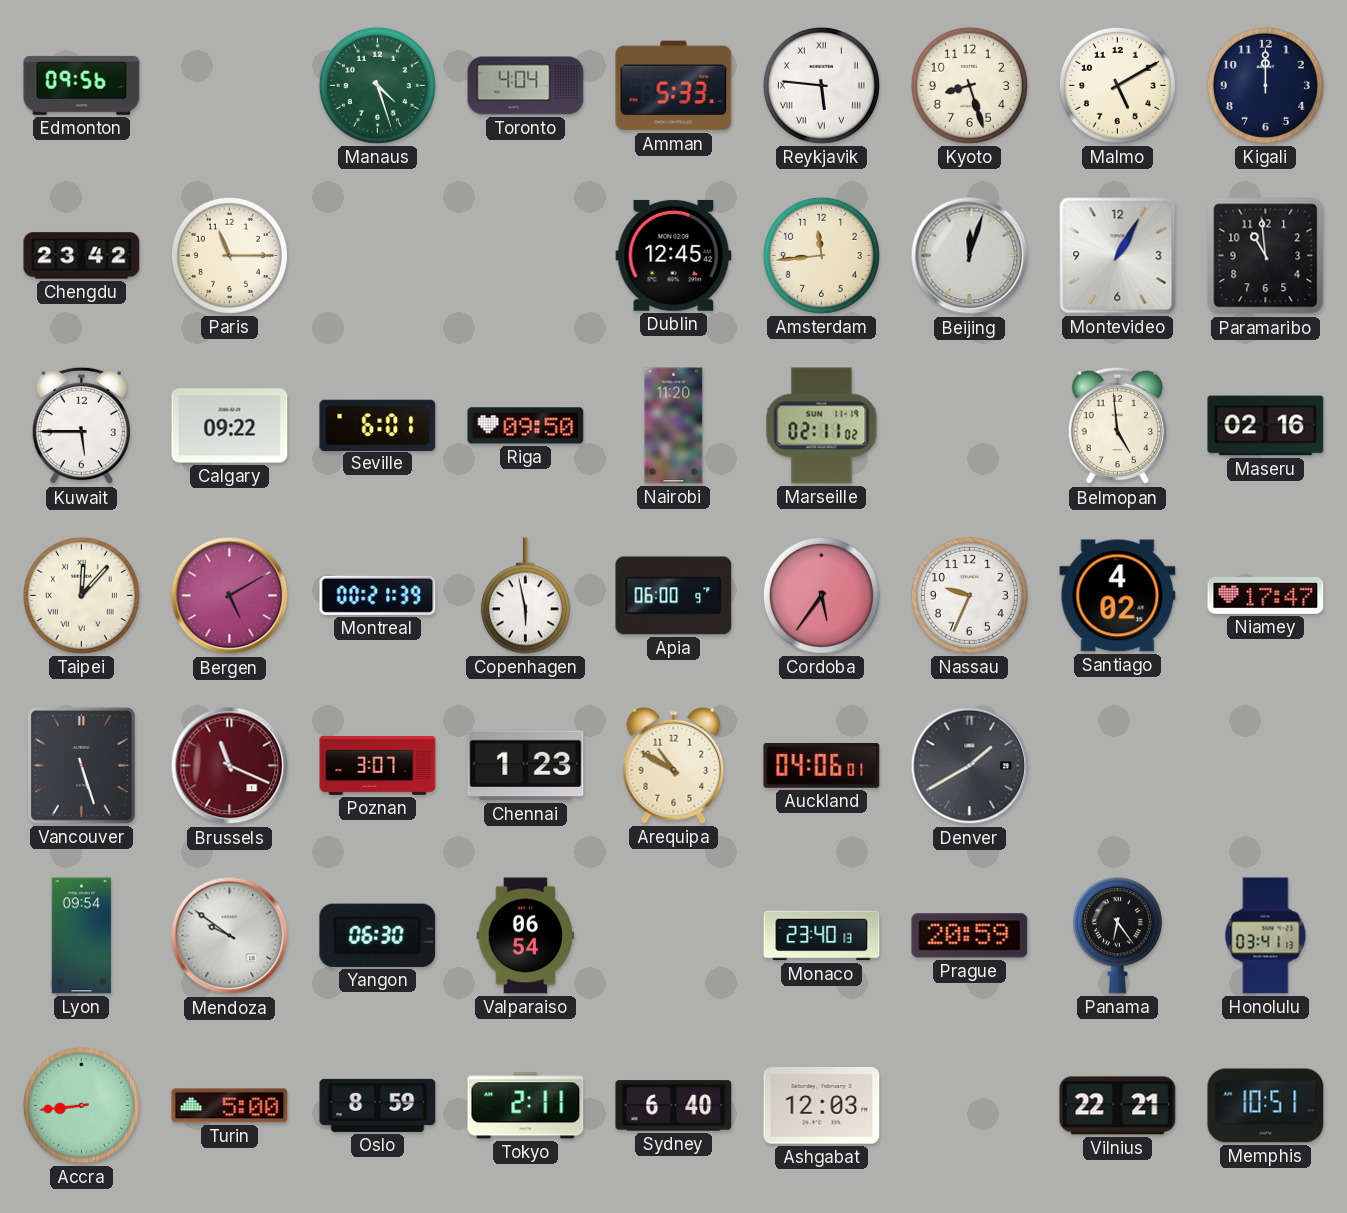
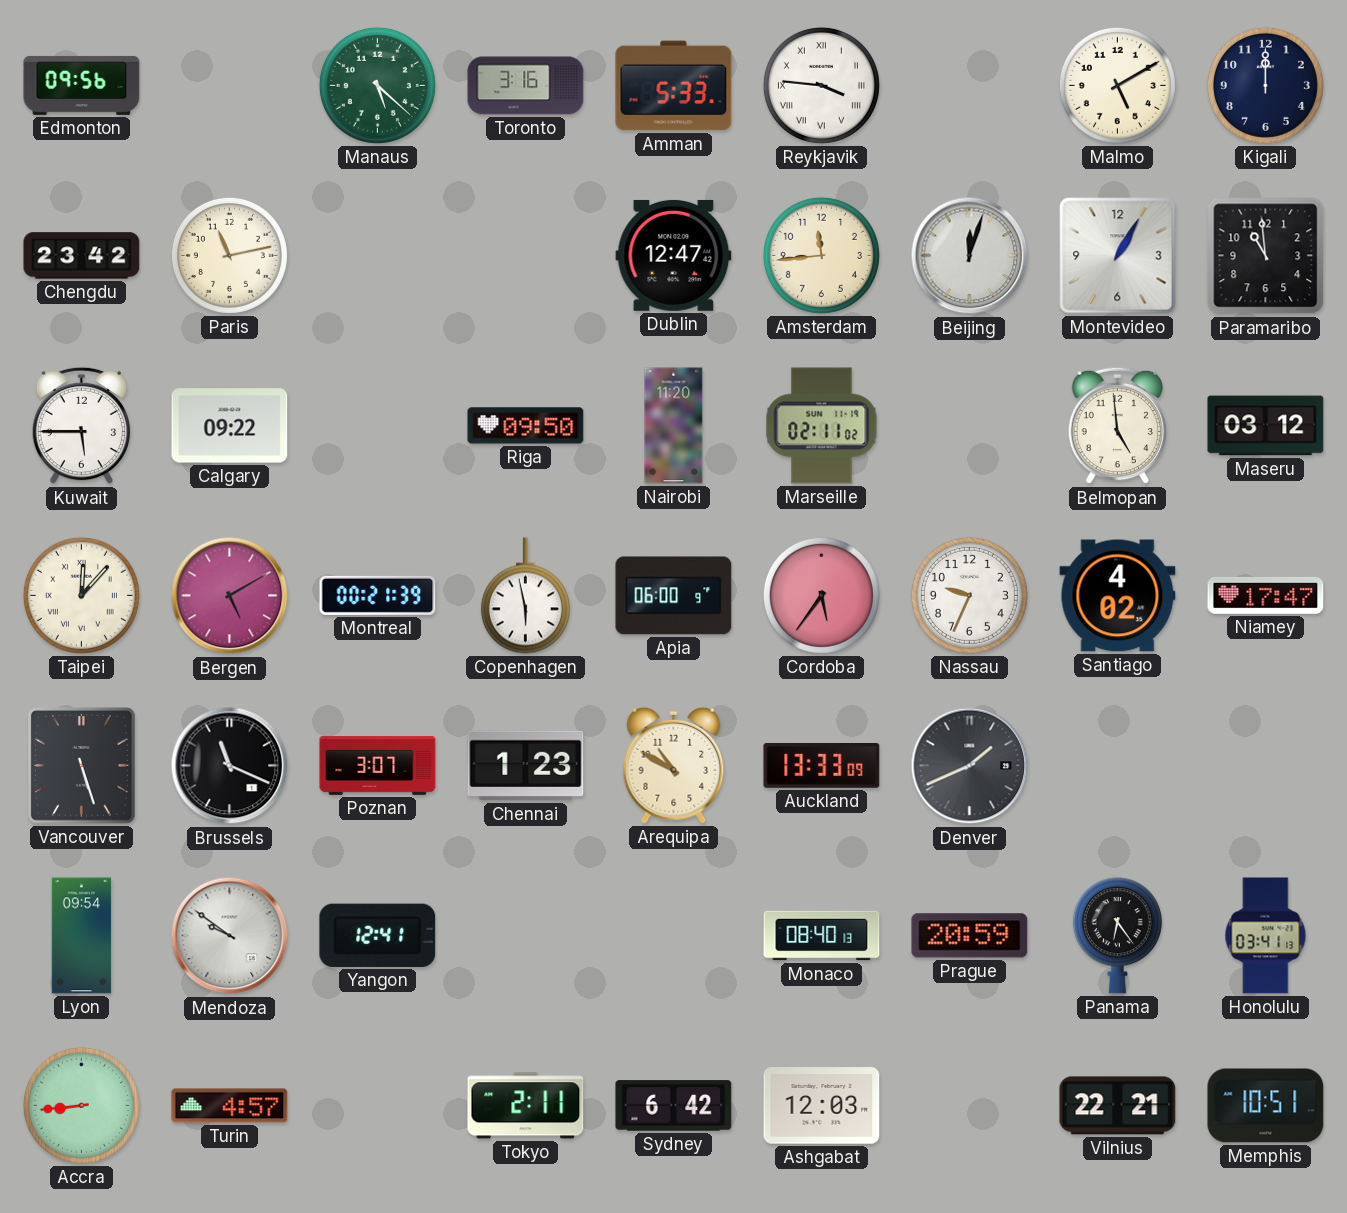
Manaus: 4:27 -> 5:22
Toronto: 4:04 -> 3:16
Reykjavik: 5:46 -> 3:46
Kyoto: 8:27 -> none
Paris: 11:15 -> 11:13
Dublin: 12:45 -> 12:47
Seville: 6:01 -> none
Maseru: 02:16 -> 03:12
Brussels dial: burgundy -> black
Auckland: 04:06 -> 13:33
Denver: 1:40 -> 1:41
Yangon: 06:30 -> 12:41
Valparaiso: 06:54 -> none
Monaco: 23:40 -> 08:40
Turin: 5:00 -> 4:57
Oslo: 8:59 -> none
Sydney: 6:40 -> 6:42
